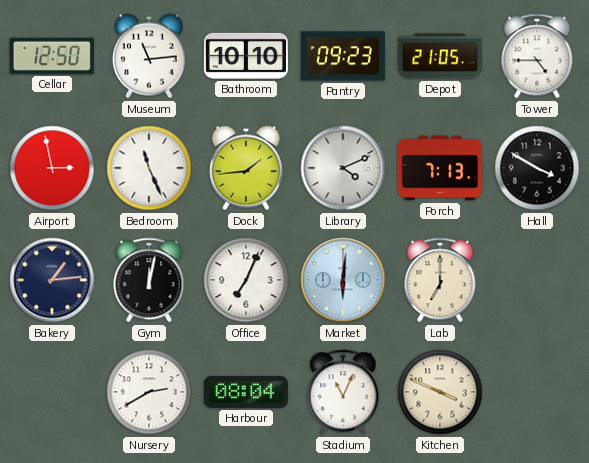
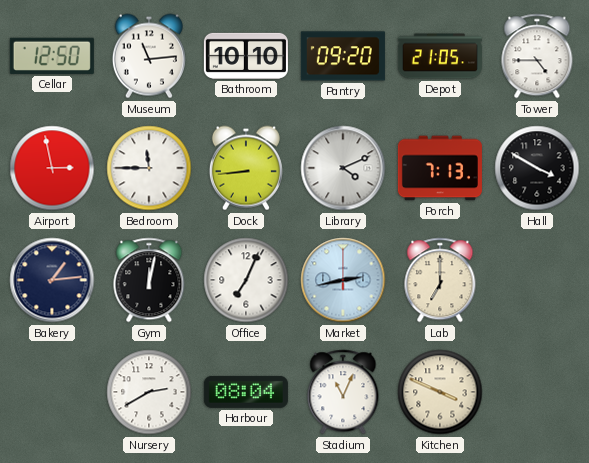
Pantry: 09:23 -> 09:20
Bedroom: 11:26 -> 11:45
Dock: 1:44 -> 8:44
Market: 6:01 -> 2:43
